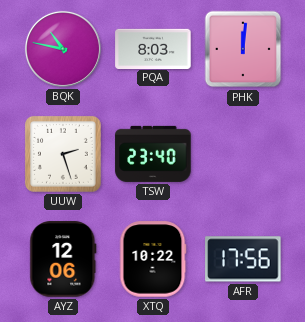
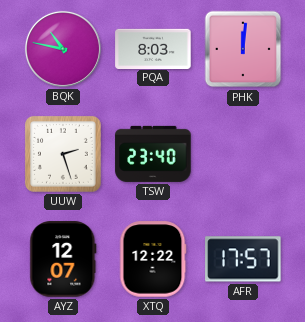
AYZ: 12:06 -> 12:07
XTQ: 10:22 -> 12:22
AFR: 17:56 -> 17:57
